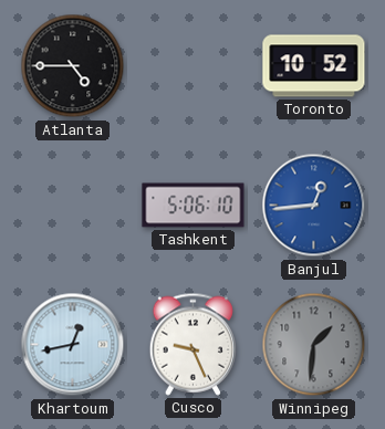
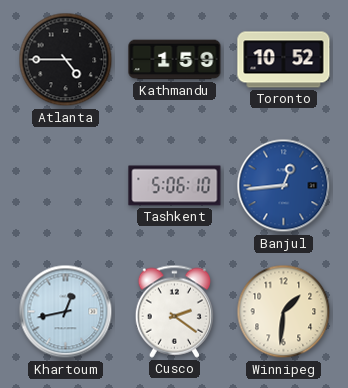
Kathmandu: none -> 1:59
Cusco: 9:26 -> 2:21
Winnipeg dial: grey -> cream
